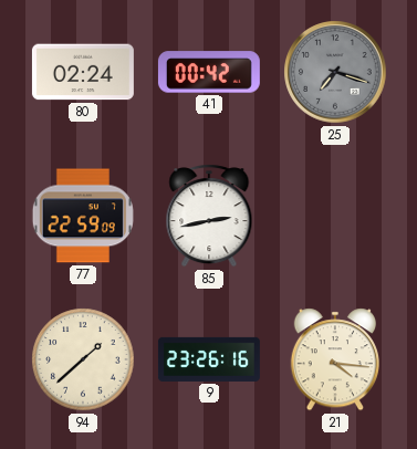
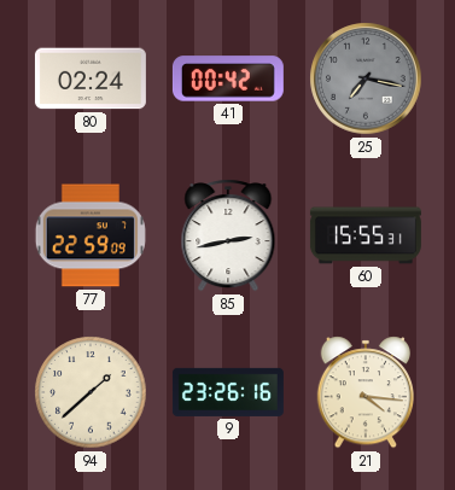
25: 7:18 -> 7:17
60: none -> 15:55
